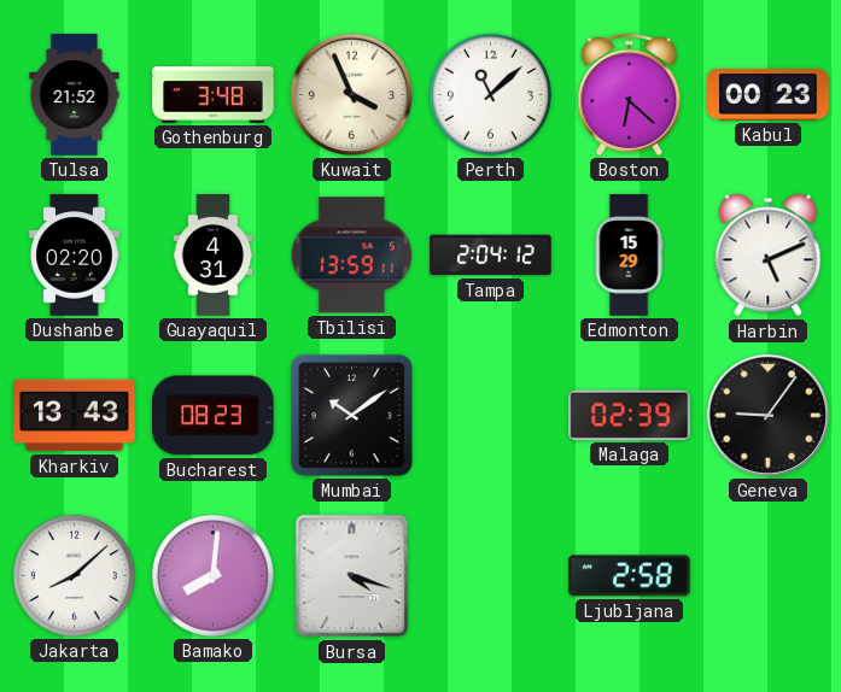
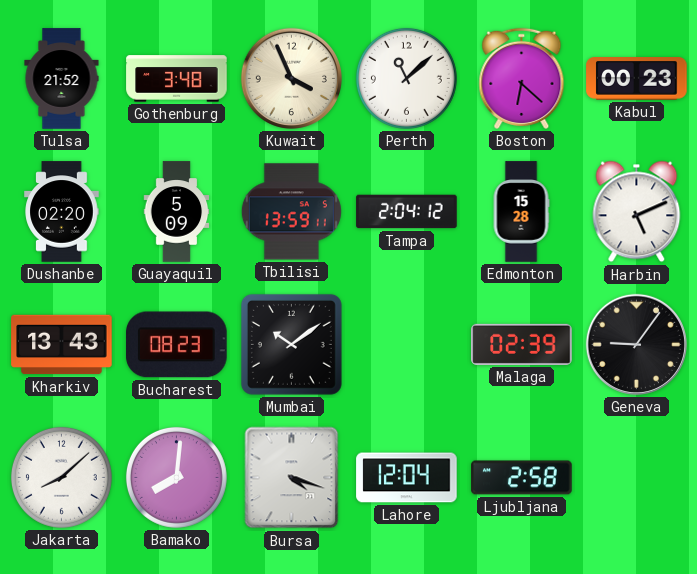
Guayaquil: 4:31 -> 5:09
Edmonton: 15:29 -> 15:28
Lahore: none -> 12:04
